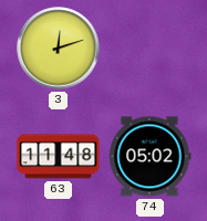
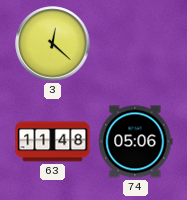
3: 12:12 -> 12:22
74: 05:02 -> 05:06
